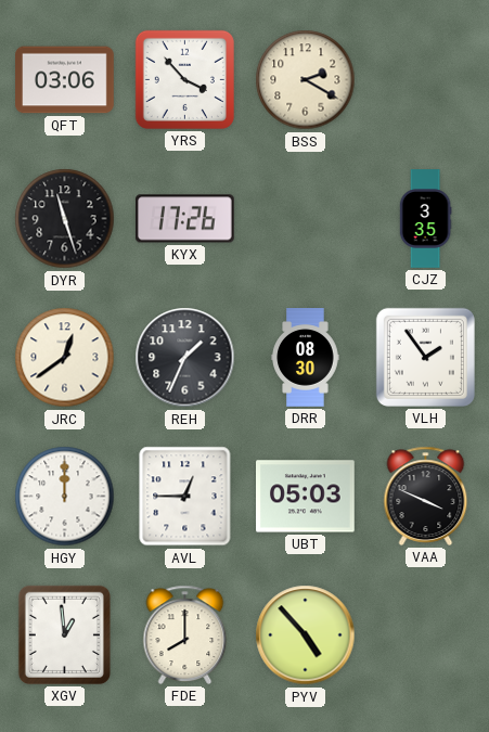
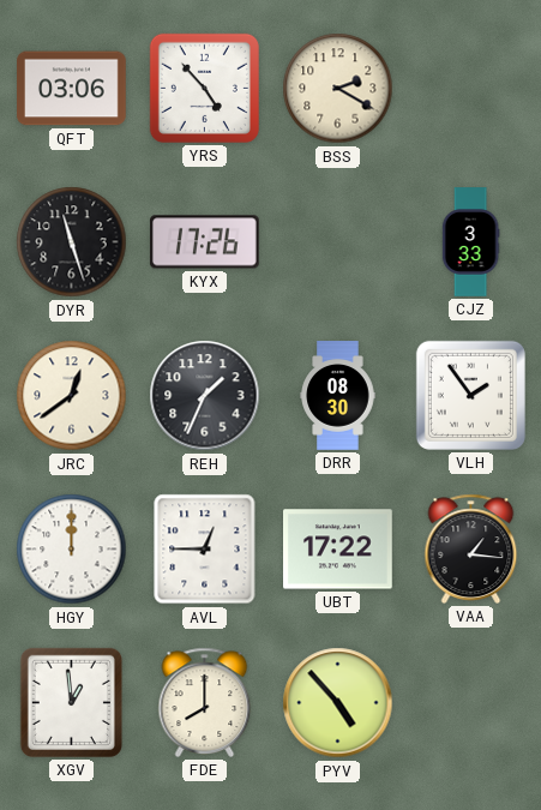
YRS: 3:53 -> 4:53
CJZ: 3:35 -> 3:33
UBT: 05:03 -> 17:22
VAA: 3:49 -> 1:16
